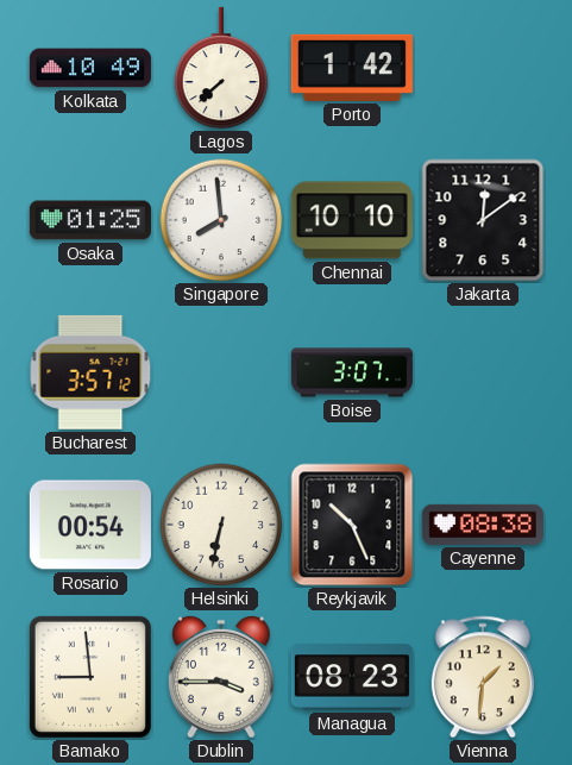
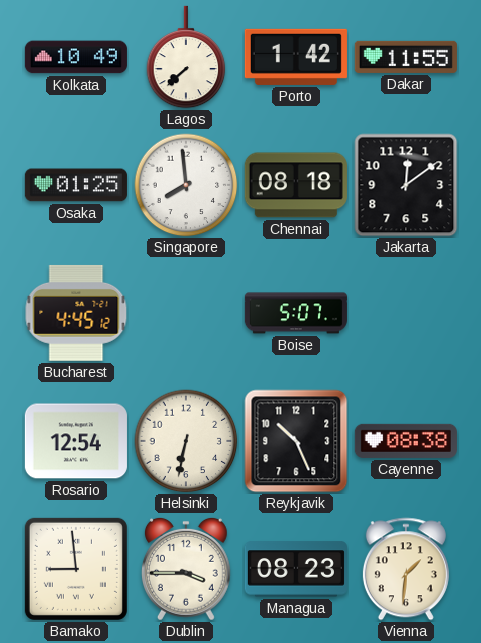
Dakar: none -> 11:55
Chennai: 10:10 -> 08:18
Bucharest: 3:57 -> 4:45
Boise: 3:07 -> 5:07
Rosario: 00:54 -> 12:54
